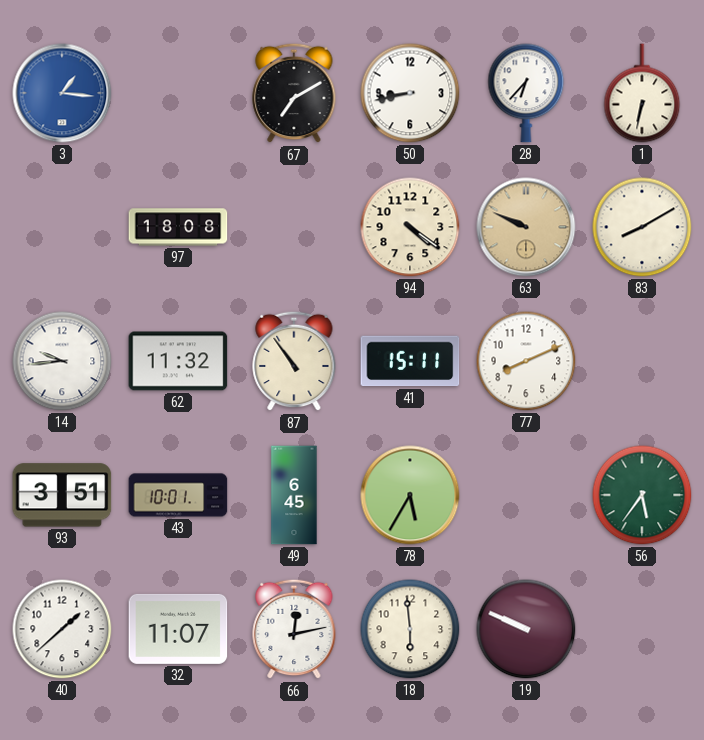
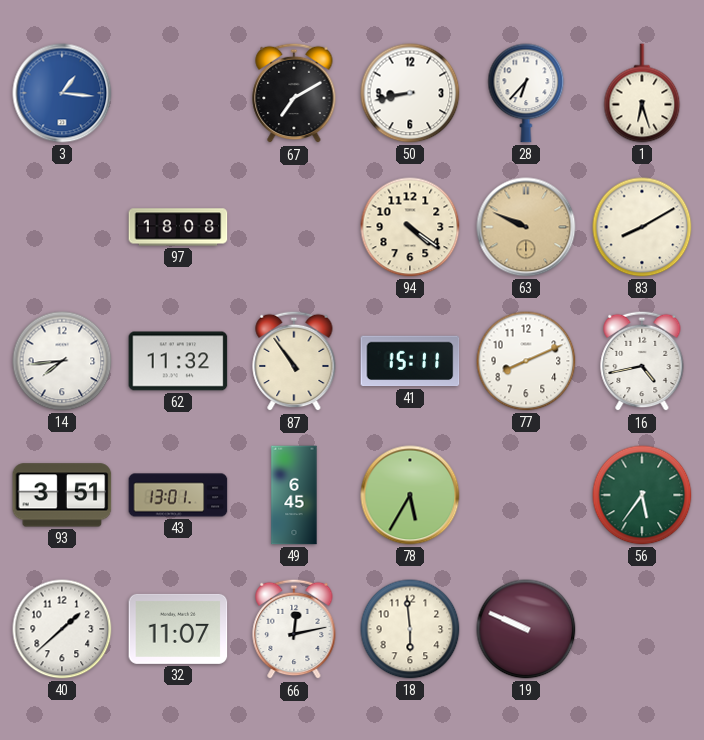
1: 6:32 -> 6:27
14: 9:44 -> 7:44
16: none -> 4:43
43: 10:01 -> 13:01
